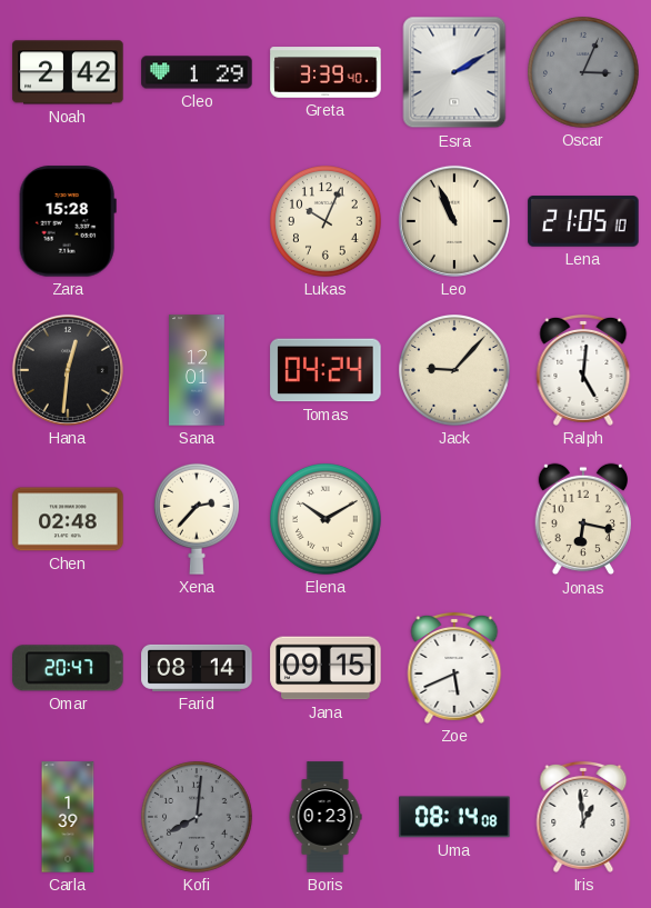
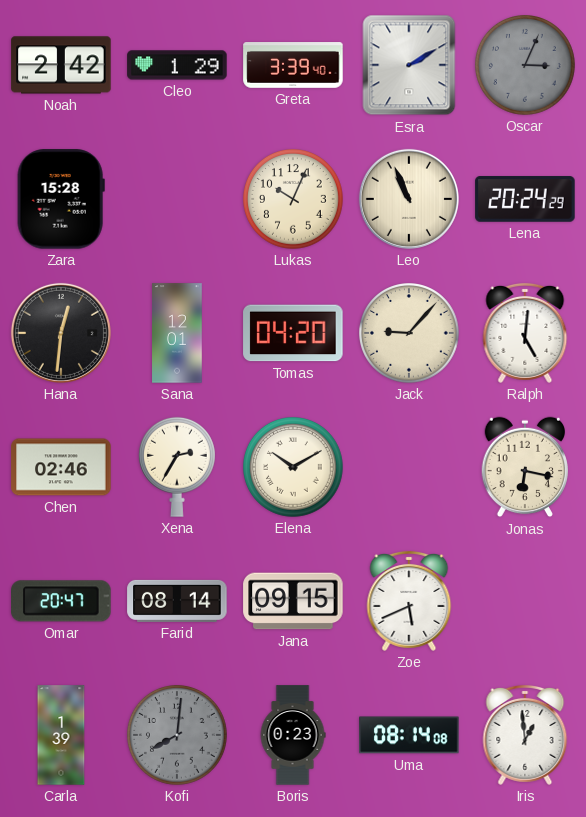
Lena: 21:05 -> 20:24
Tomas: 04:24 -> 04:20
Chen: 02:48 -> 02:46
Xena: 2:37 -> 2:35
